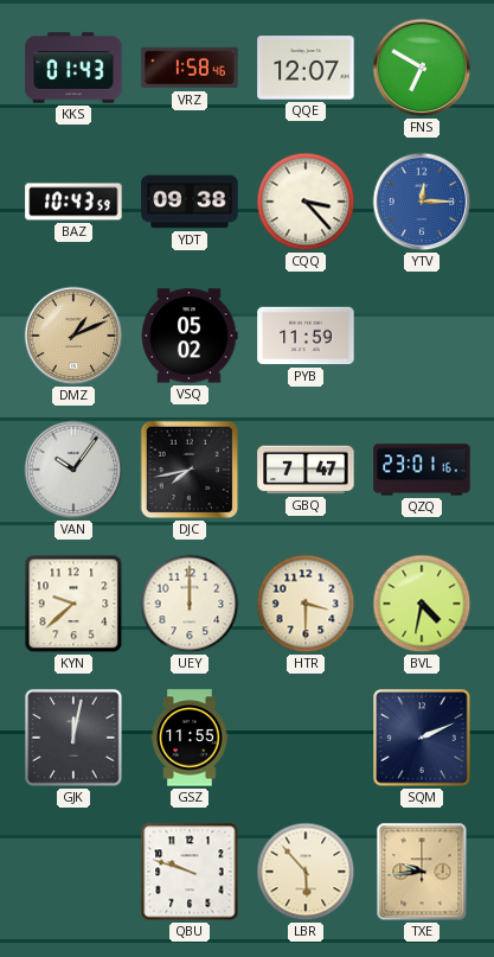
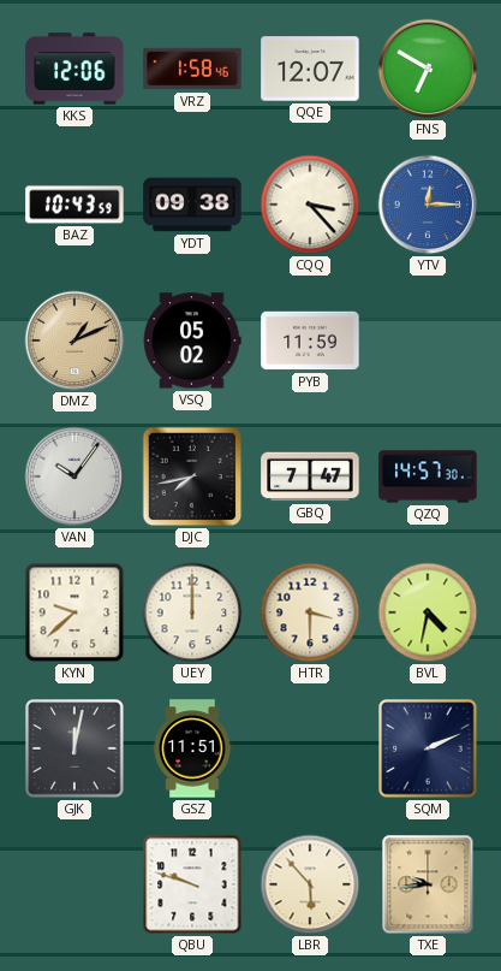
KKS: 01:43 -> 12:06
QZQ: 23:01 -> 14:57
GSZ: 11:55 -> 11:51
